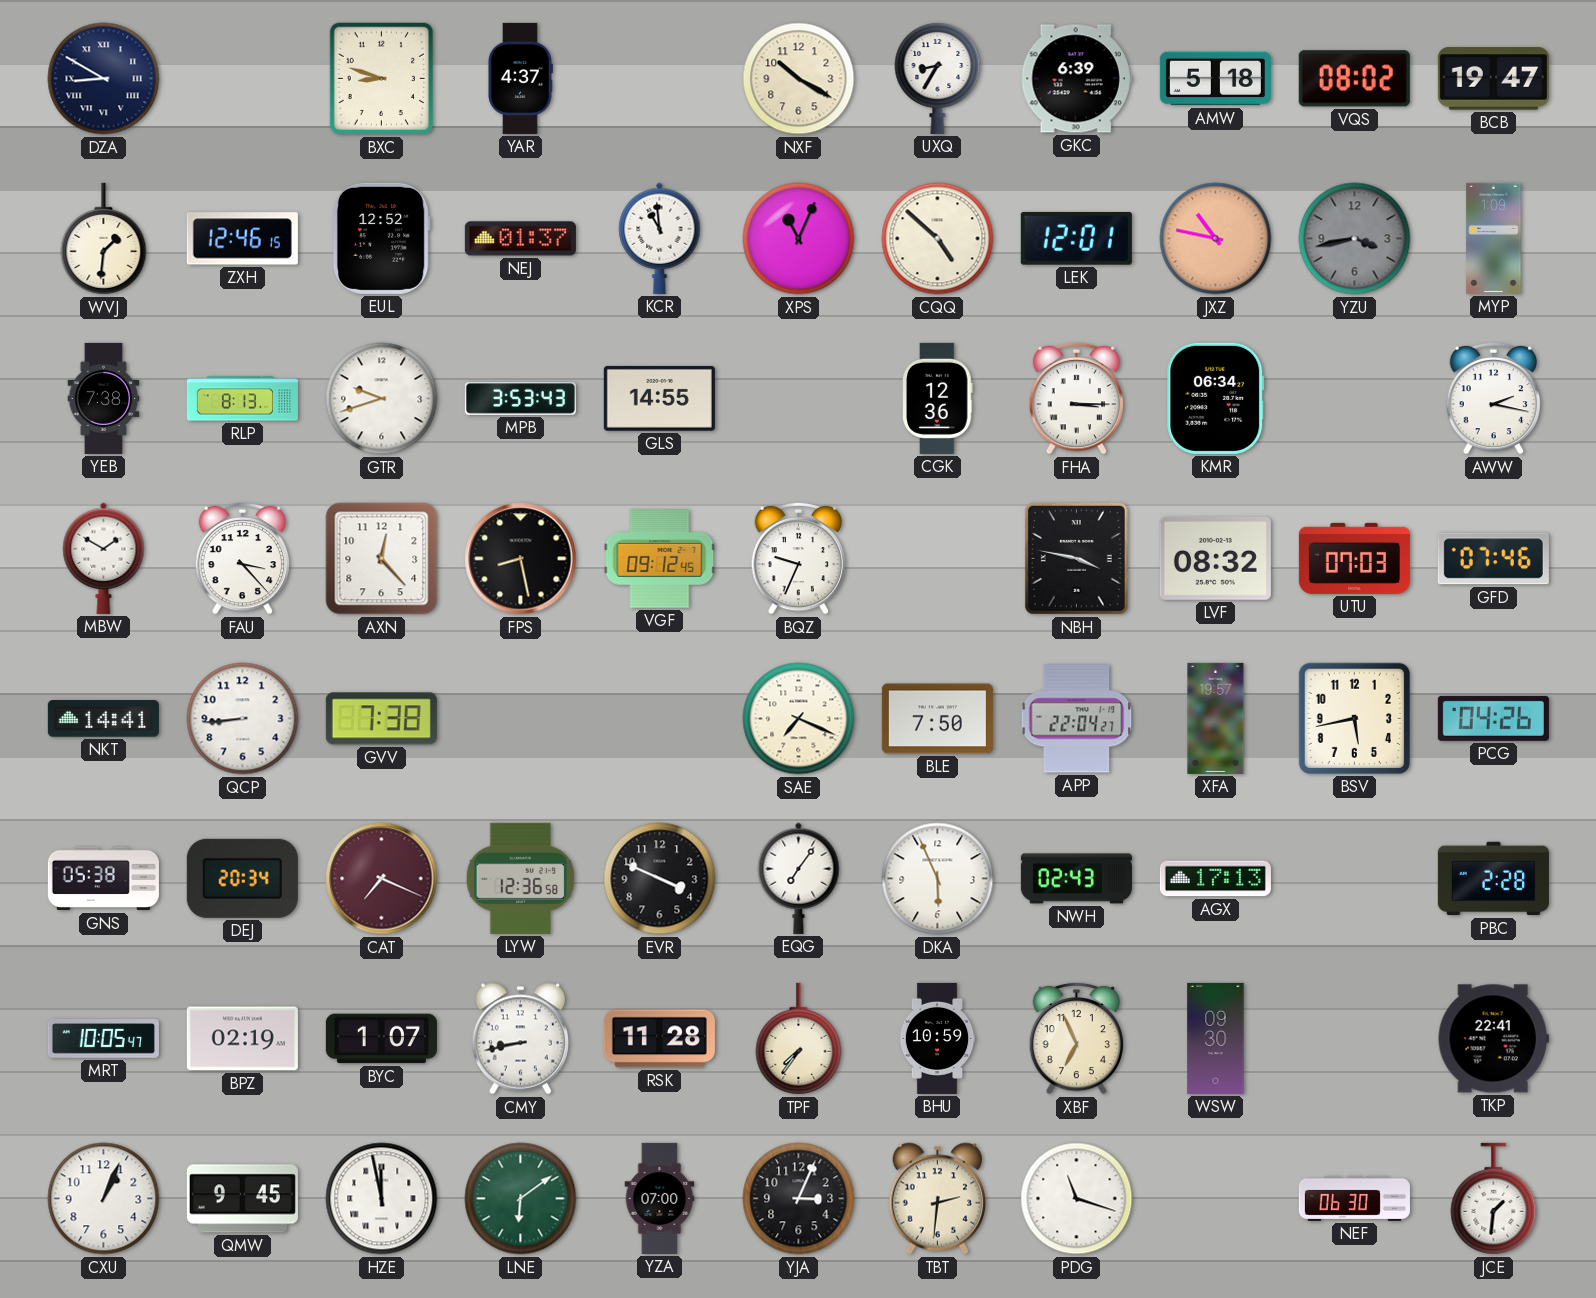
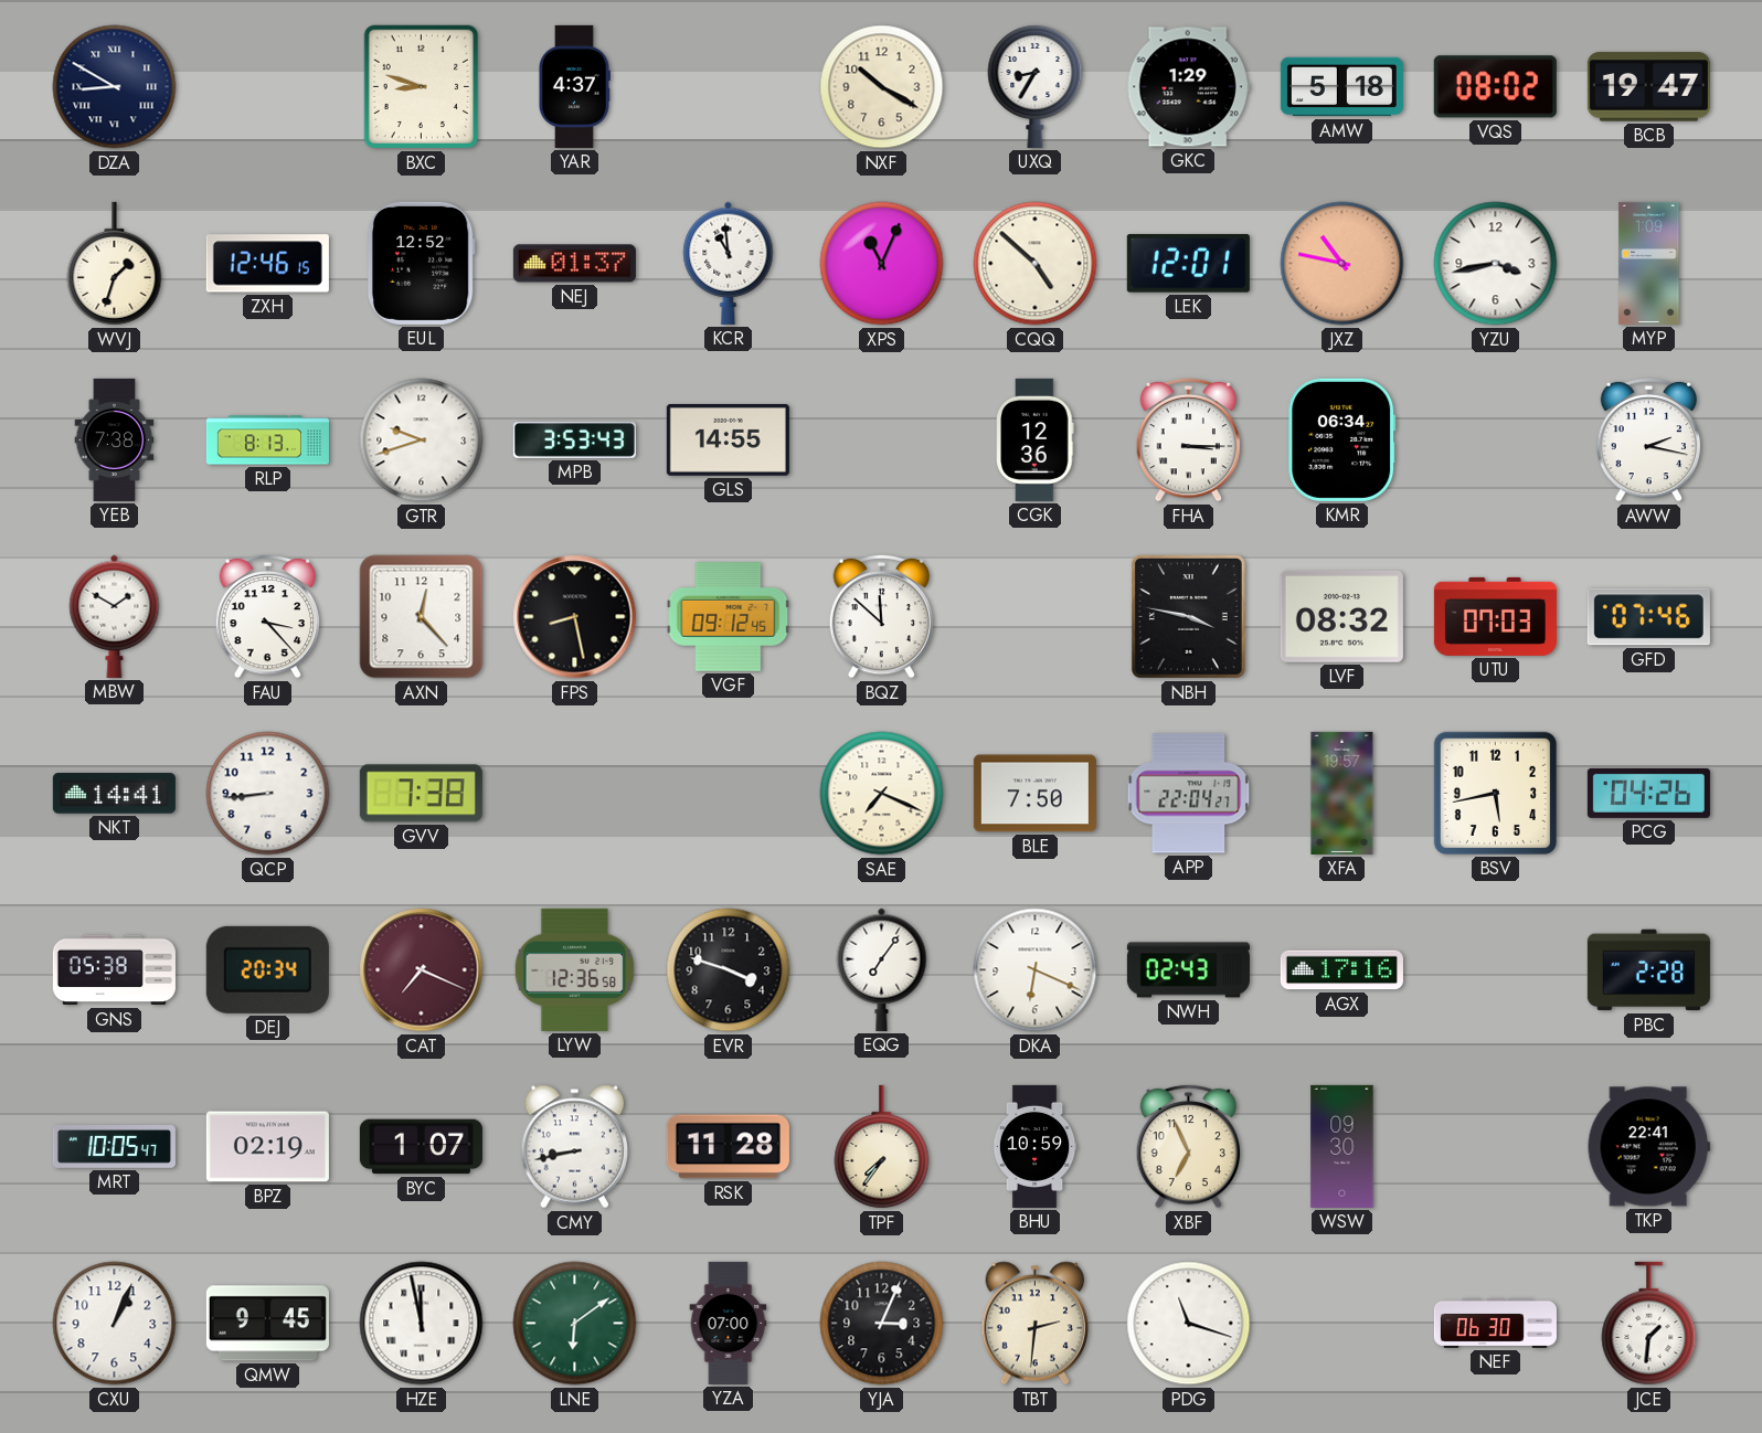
GKC: 6:39 -> 1:29
WVJ: 1:31 -> 1:33
YZU dial: grey -> white
BQZ: 9:34 -> 11:52
EVR: 3:49 -> 3:48
DKA: 5:56 -> 6:19
AGX: 17:13 -> 17:16
